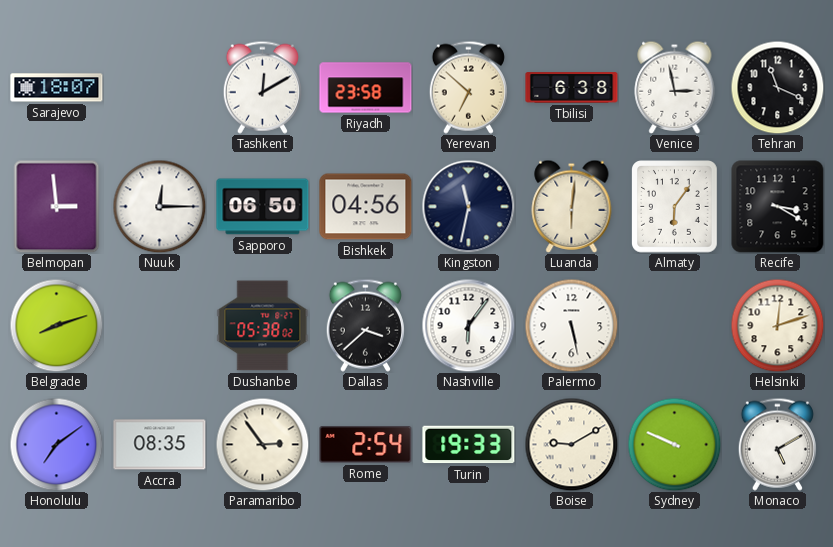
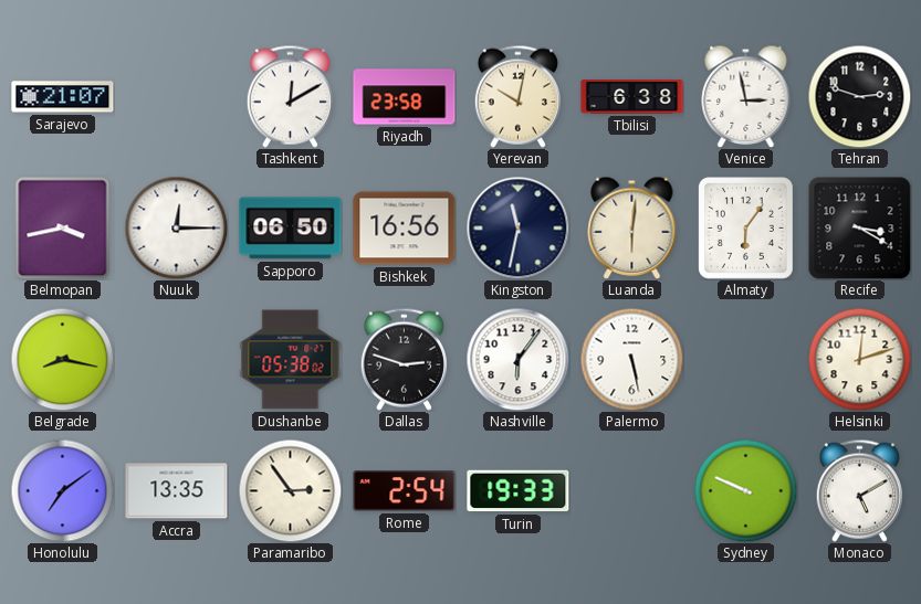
Sarajevo: 18:07 -> 21:07
Yerevan: 6:52 -> 10:02
Tehran: 11:19 -> 2:48
Belmopan: 2:59 -> 3:43
Bishkek: 04:56 -> 16:56
Belgrade: 8:12 -> 8:17
Dallas: 3:38 -> 2:48
Accra: 08:35 -> 13:35
Boise: 9:10 -> none
